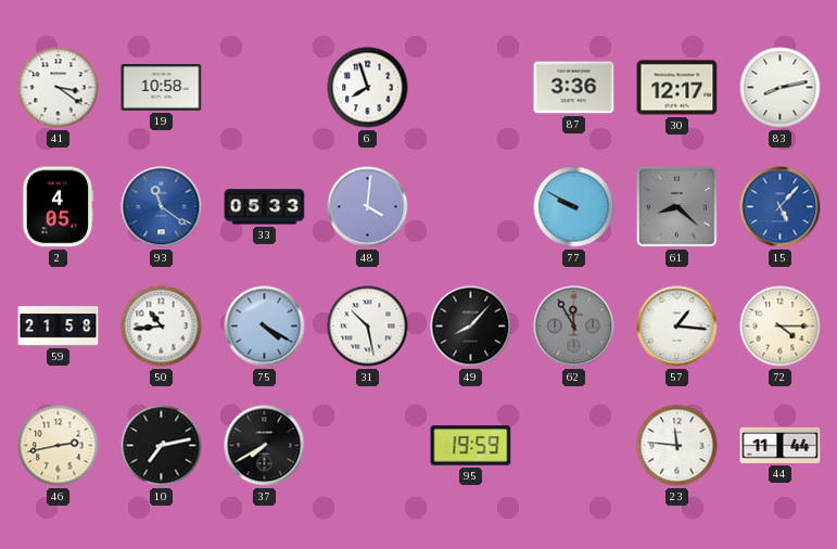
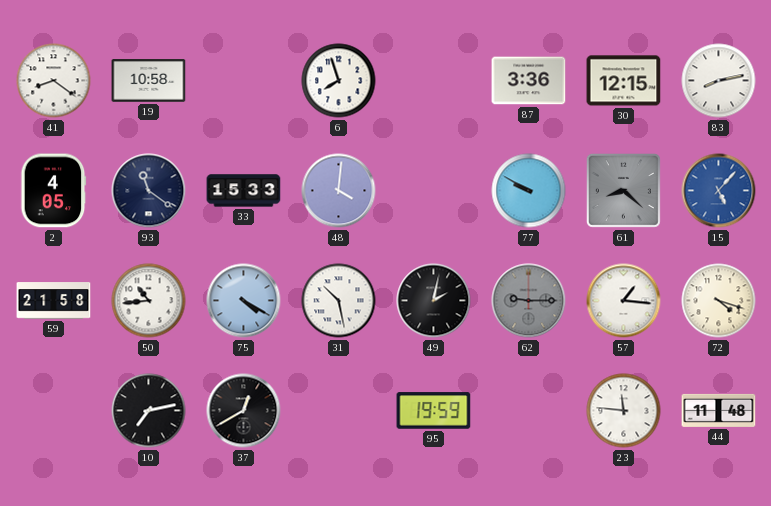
41: 3:21 -> 8:21
30: 12:17 -> 12:15
93 dial: blue -> navy
33: 05:33 -> 15:33
49: 8:07 -> 2:02
62: 11:55 -> 9:15
72: 4:15 -> 4:18
46: 2:43 -> none
37: 7:40 -> 12:40
44: 11:44 -> 11:48
